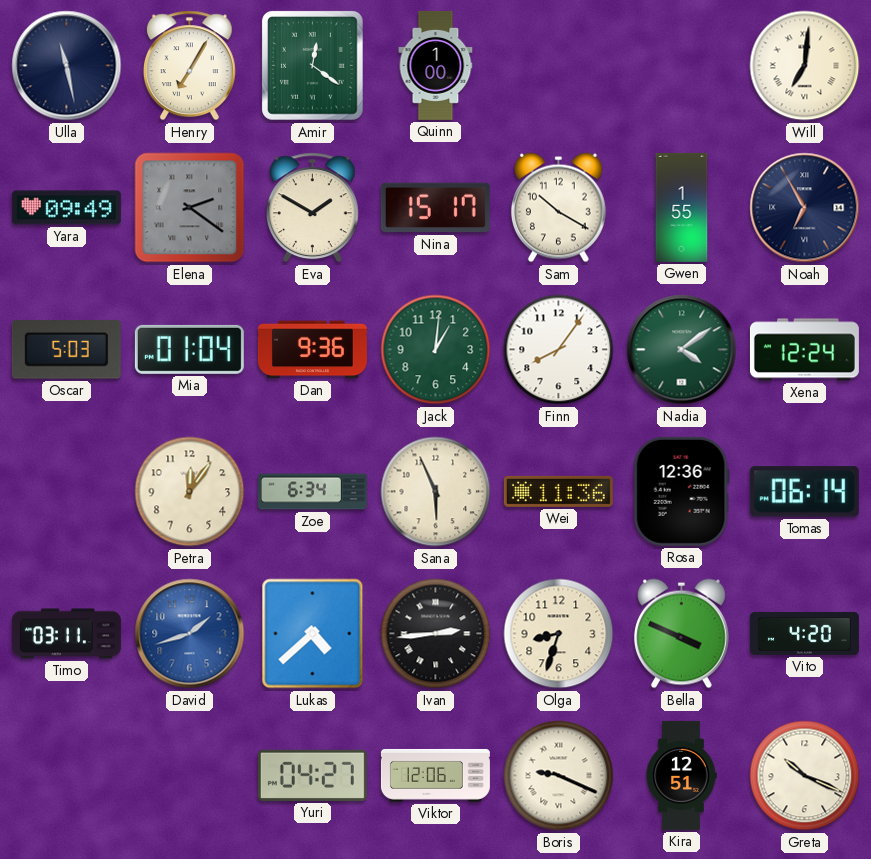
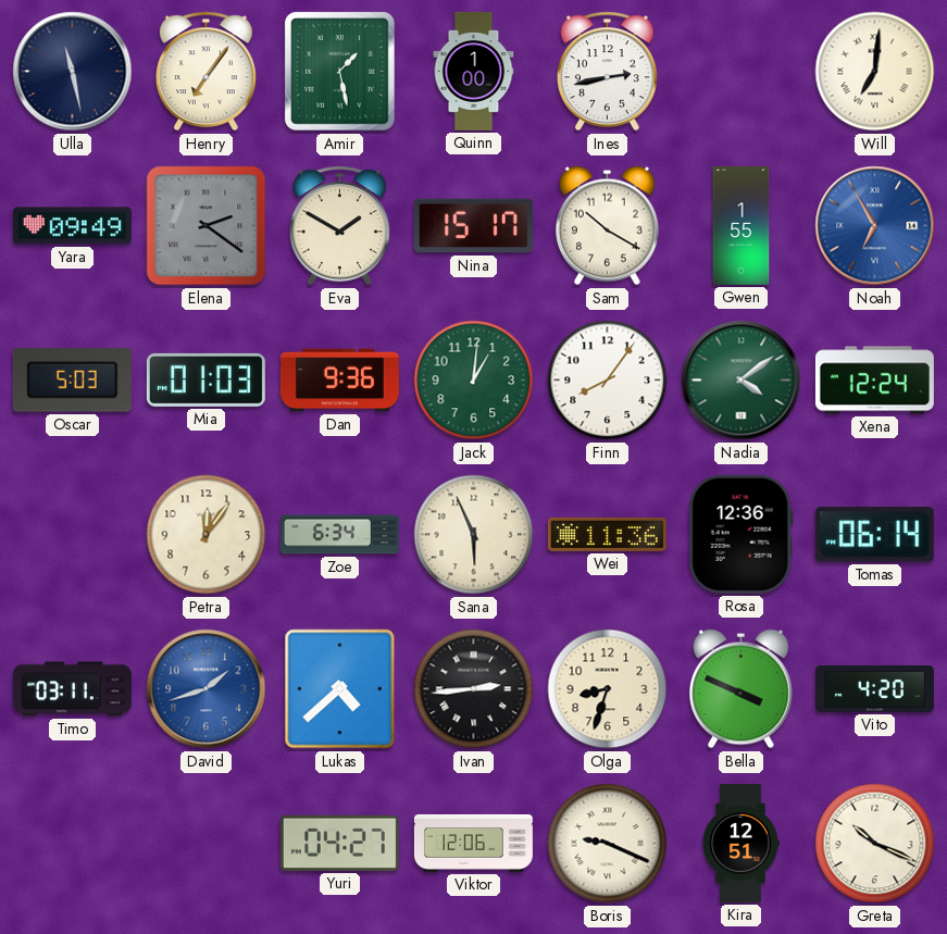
Henry: 7:05 -> 7:06
Amir: 12:21 -> 1:28
Ines: none -> 2:43
Noah dial: navy -> blue
Mia: 01:04 -> 01:03
